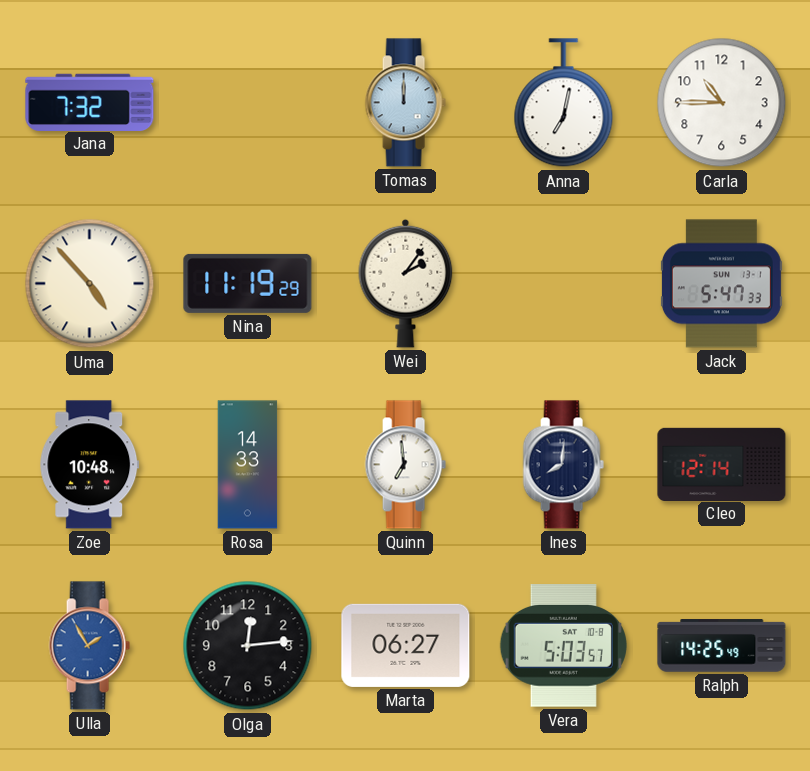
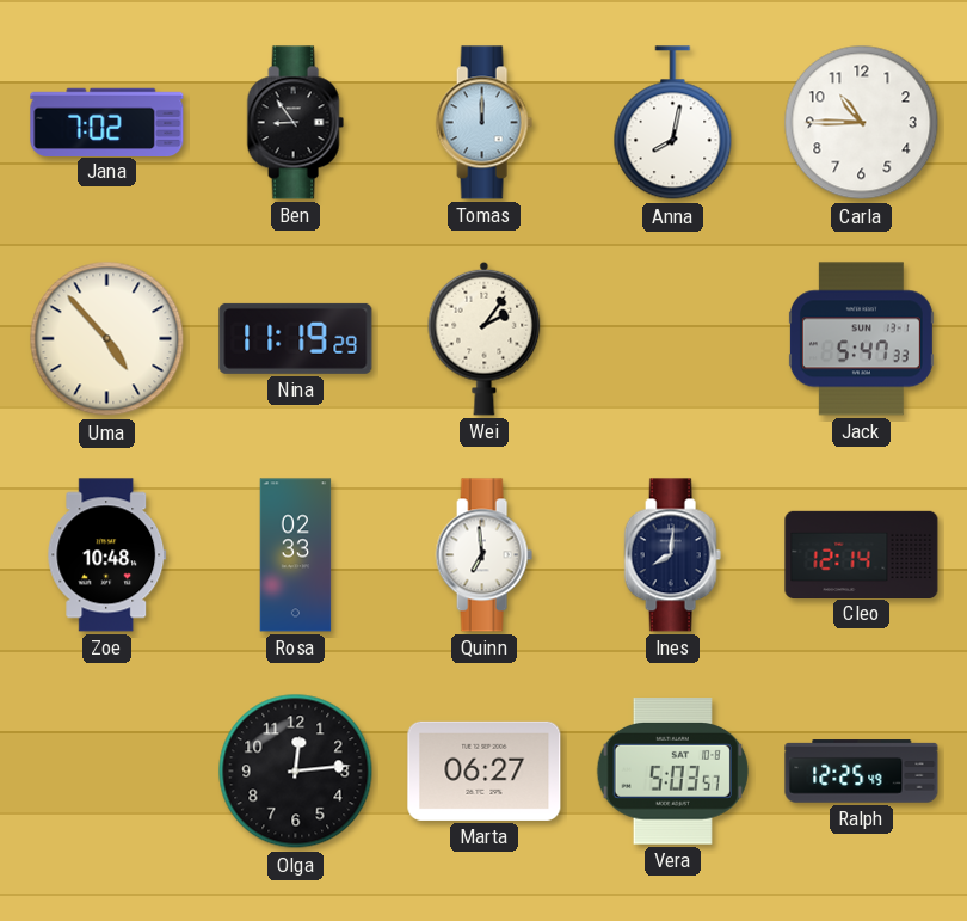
Jana: 7:32 -> 7:02
Ben: none -> 8:54
Anna: 7:02 -> 8:02
Rosa: 14:33 -> 02:33
Ulla: 1:55 -> none
Ralph: 14:25 -> 12:25
